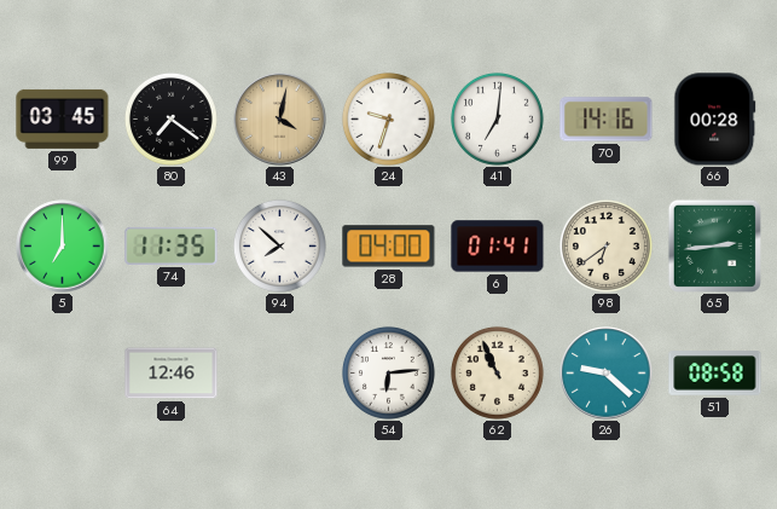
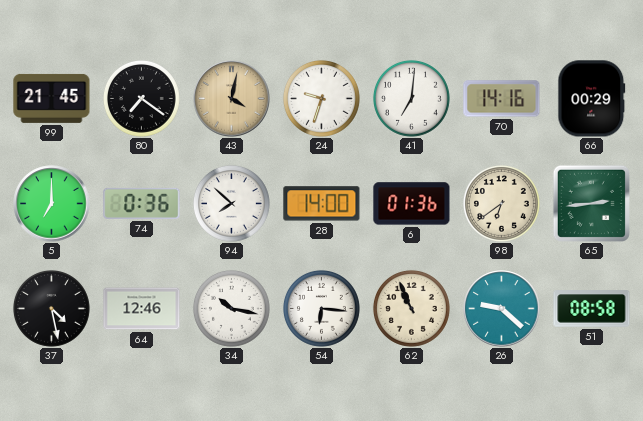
99: 03:45 -> 21:45
66: 00:28 -> 00:29
74: 11:35 -> 0:36
28: 04:00 -> 14:00
6: 01:41 -> 01:36
37: none -> 4:28
34: none -> 10:17
54: 6:14 -> 6:16
